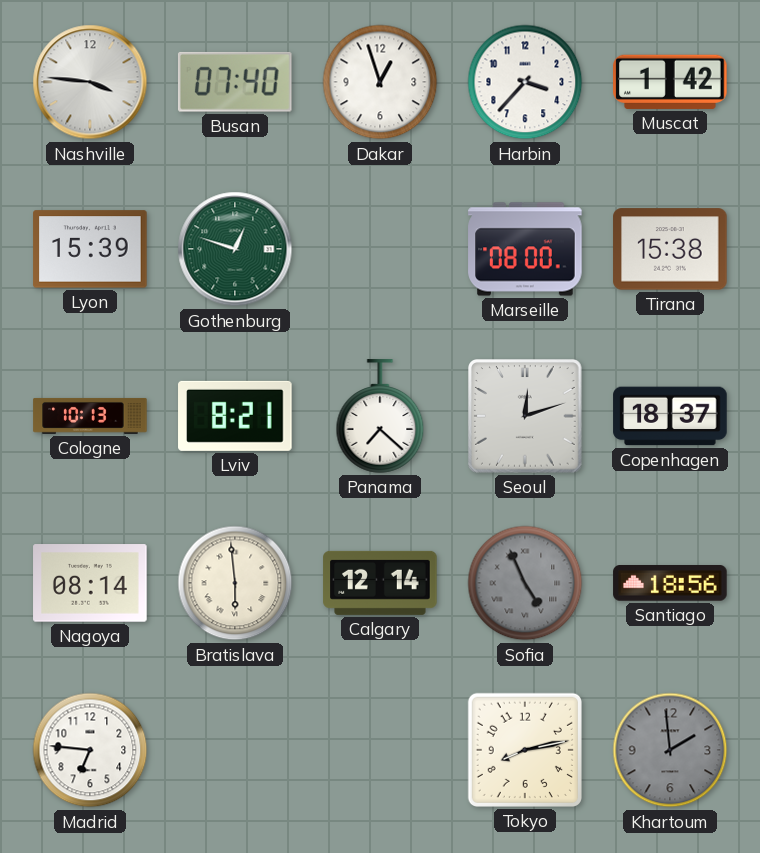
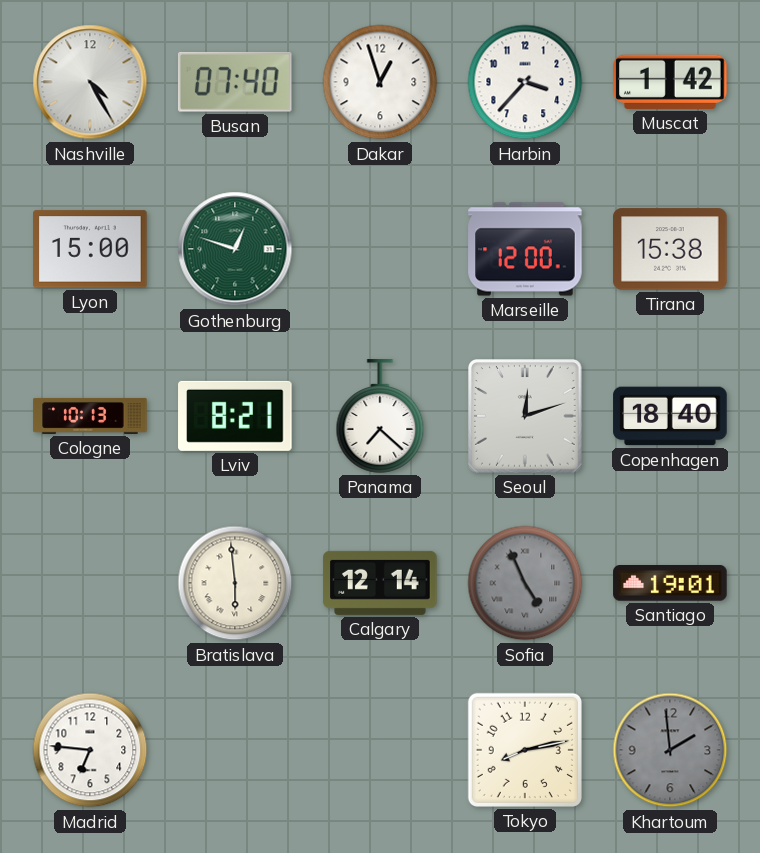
Nashville: 3:46 -> 4:25
Lyon: 15:39 -> 15:00
Marseille: 08:00 -> 12:00
Copenhagen: 18:37 -> 18:40
Nagoya: 08:14 -> none
Santiago: 18:56 -> 19:01
